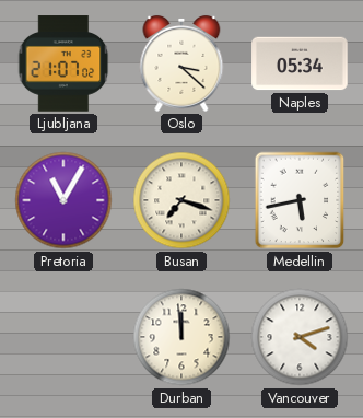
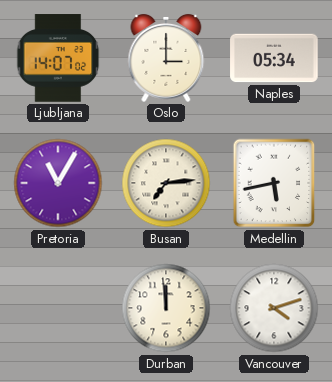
Ljubljana: 21:07 -> 14:07
Oslo: 3:22 -> 3:00
Busan: 7:18 -> 7:14
